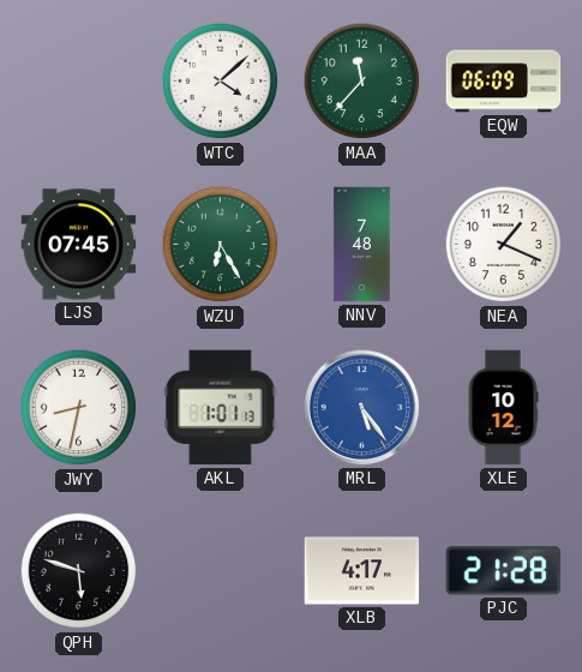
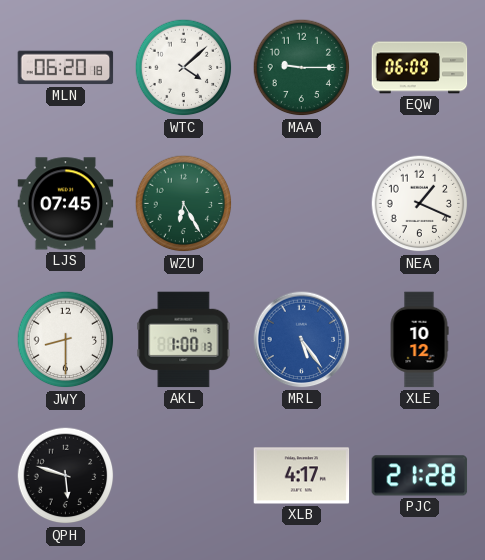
MLN: none -> 06:20
MAA: 11:37 -> 9:15
NNV: 7:48 -> none
JWY: 8:32 -> 8:30
AKL: 1:01 -> 1:00
